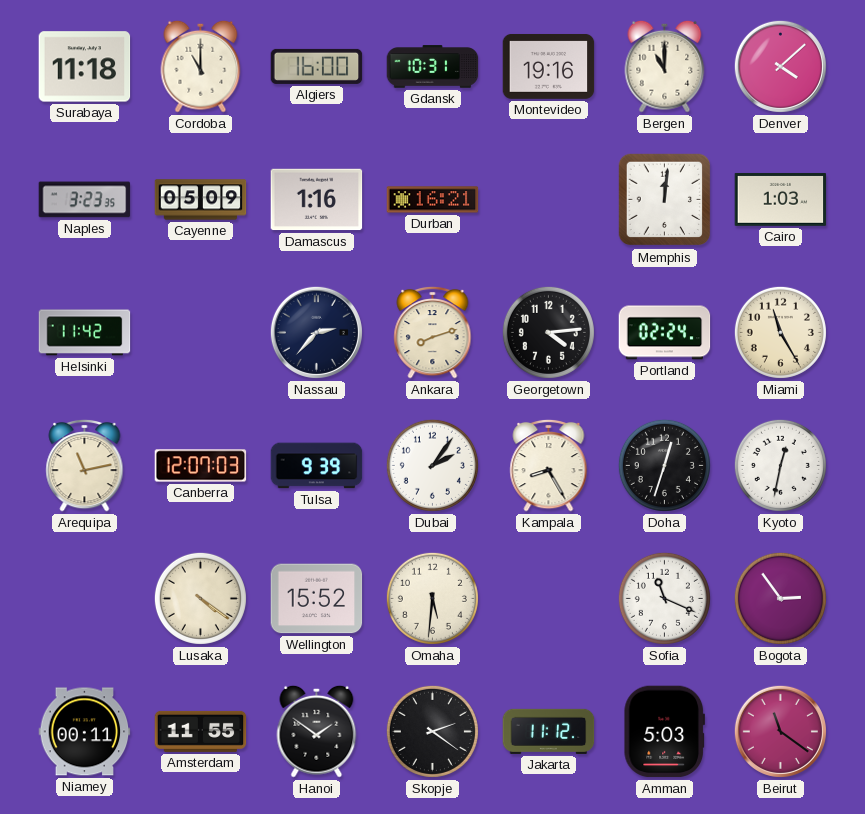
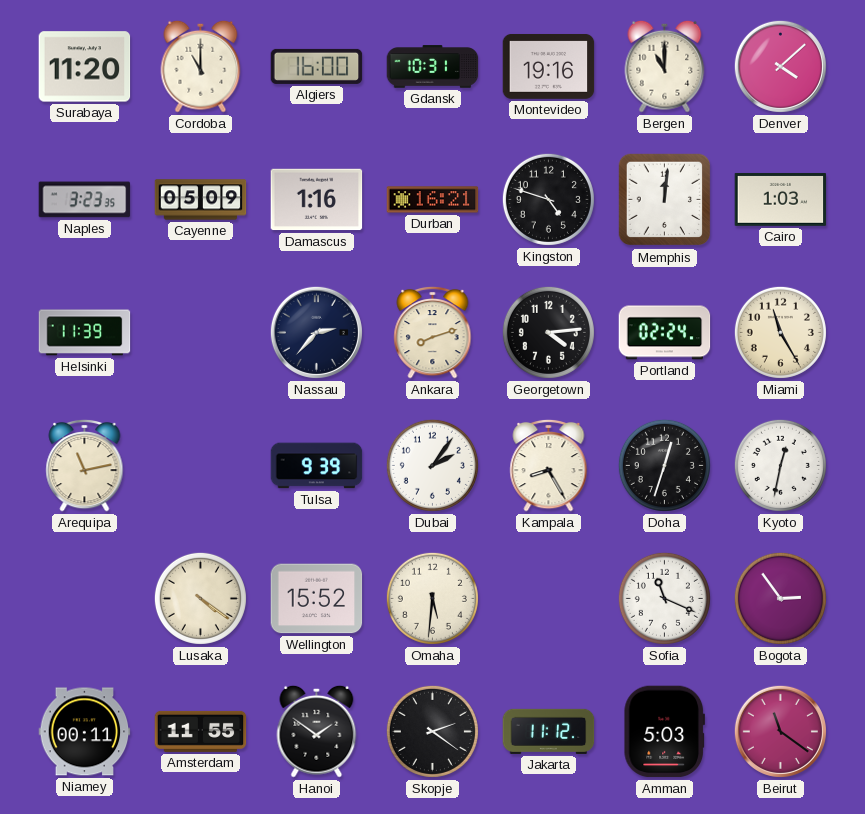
Surabaya: 11:18 -> 11:20
Kingston: none -> 4:48
Helsinki: 11:42 -> 11:39
Canberra: 12:07 -> none
